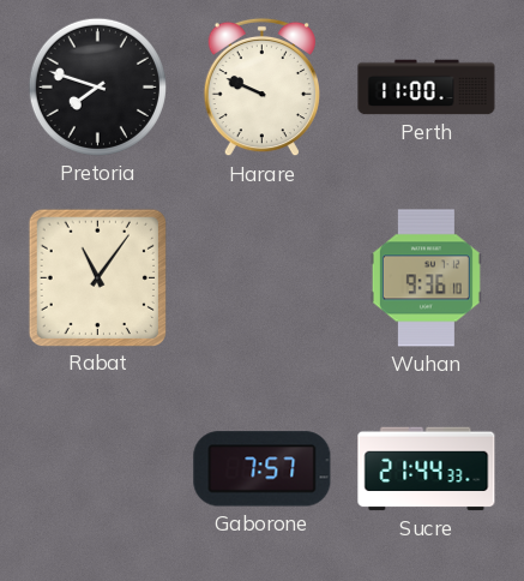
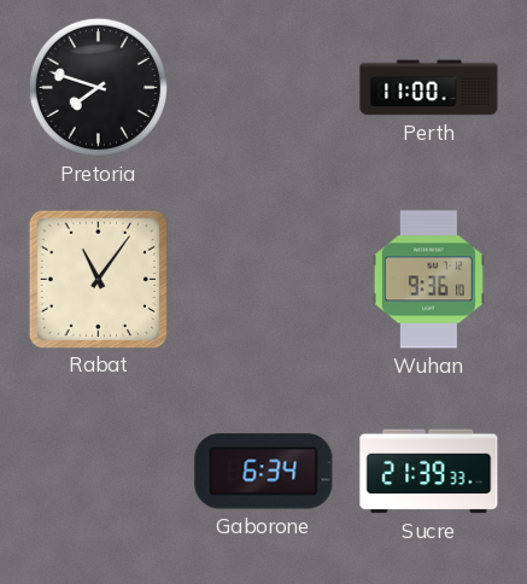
Harare: 9:49 -> none
Gaborone: 7:57 -> 6:34
Sucre: 21:44 -> 21:39
